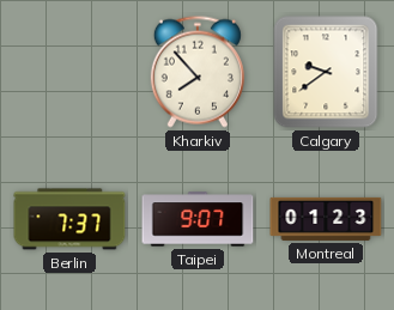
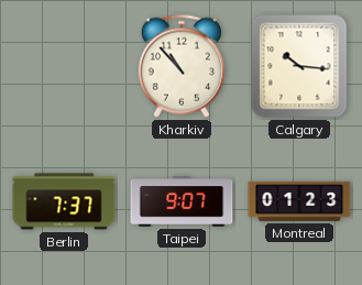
Kharkiv: 7:53 -> 10:53
Calgary: 9:39 -> 10:16
